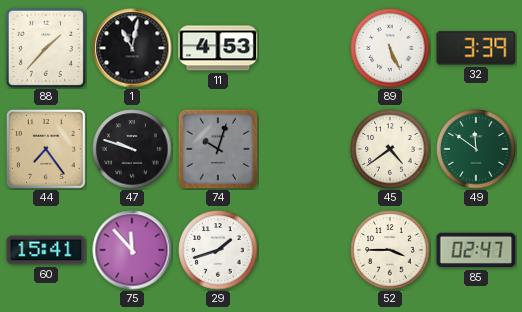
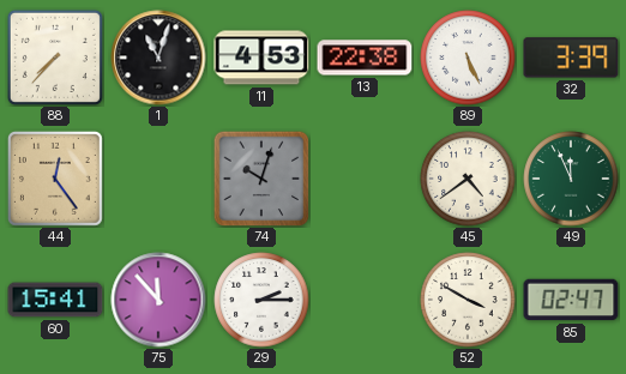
88: 1:37 -> 7:37
1: 11:02 -> 11:03
13: none -> 22:38
44: 7:24 -> 12:24
47: 9:48 -> none
49: 11:51 -> 11:56
29: 1:42 -> 2:15
52: 3:45 -> 3:50
